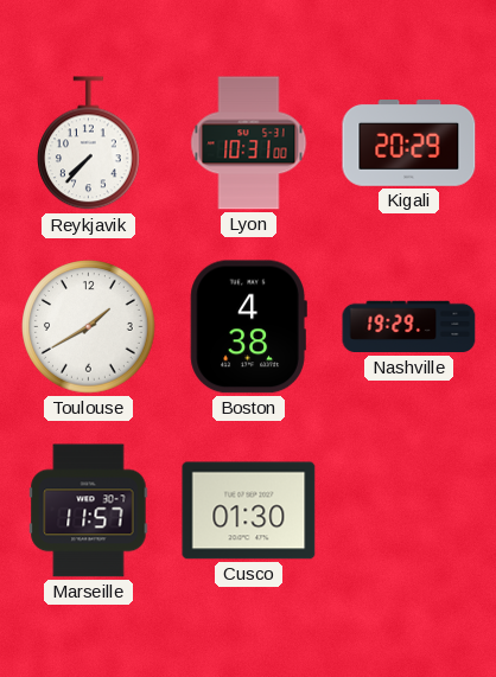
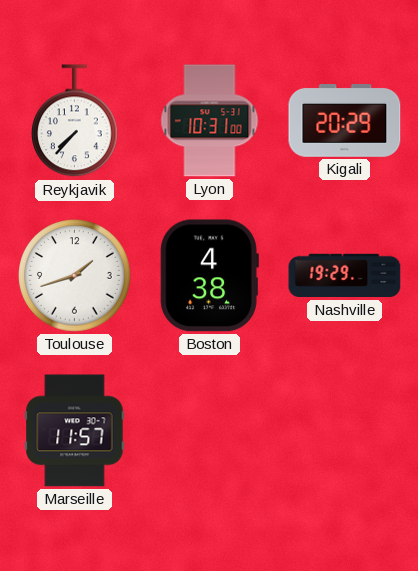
Toulouse: 1:40 -> 1:42
Cusco: 01:30 -> none
